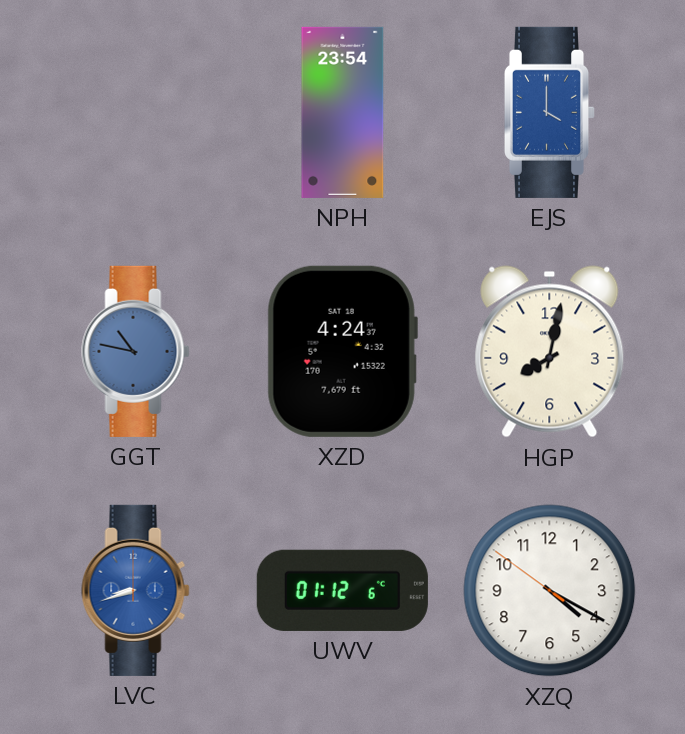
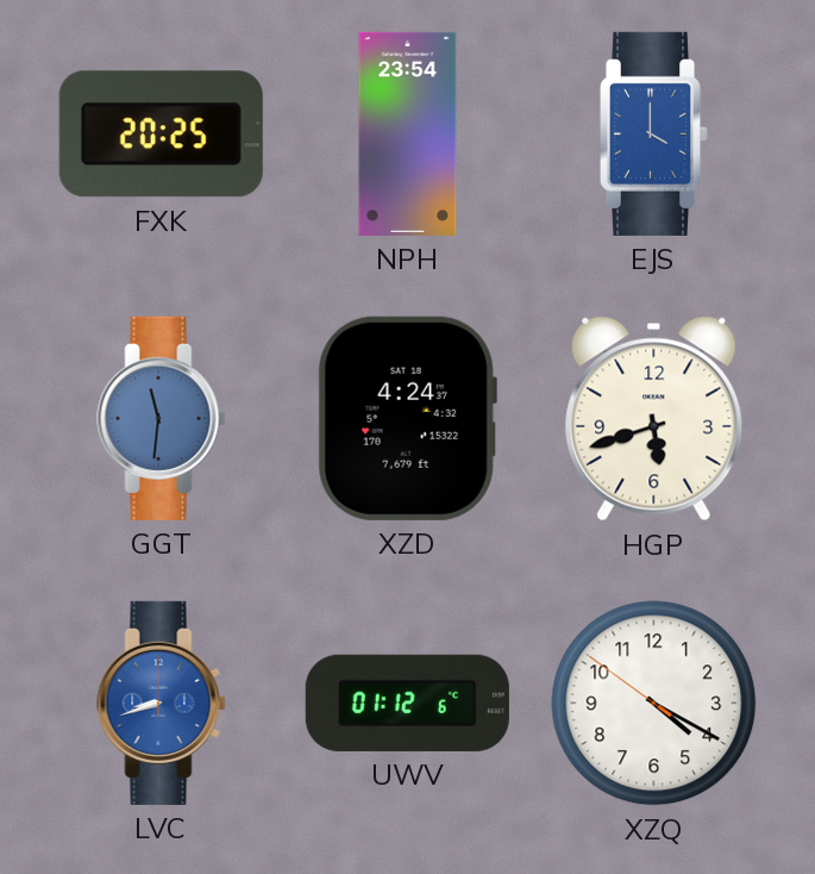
FXK: none -> 20:25
GGT: 10:47 -> 11:31
HGP: 8:02 -> 5:42
